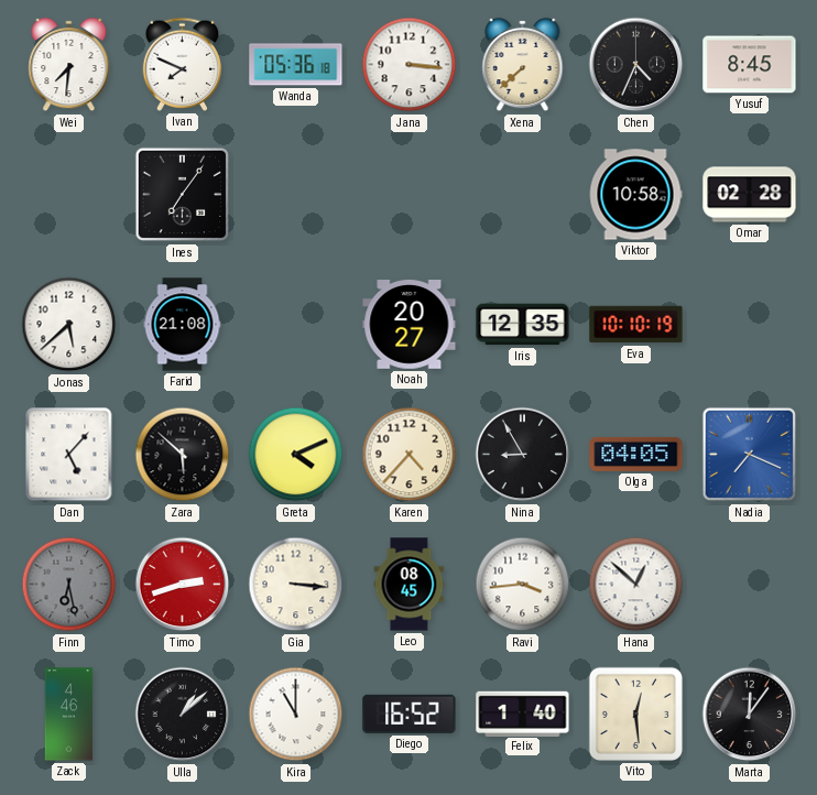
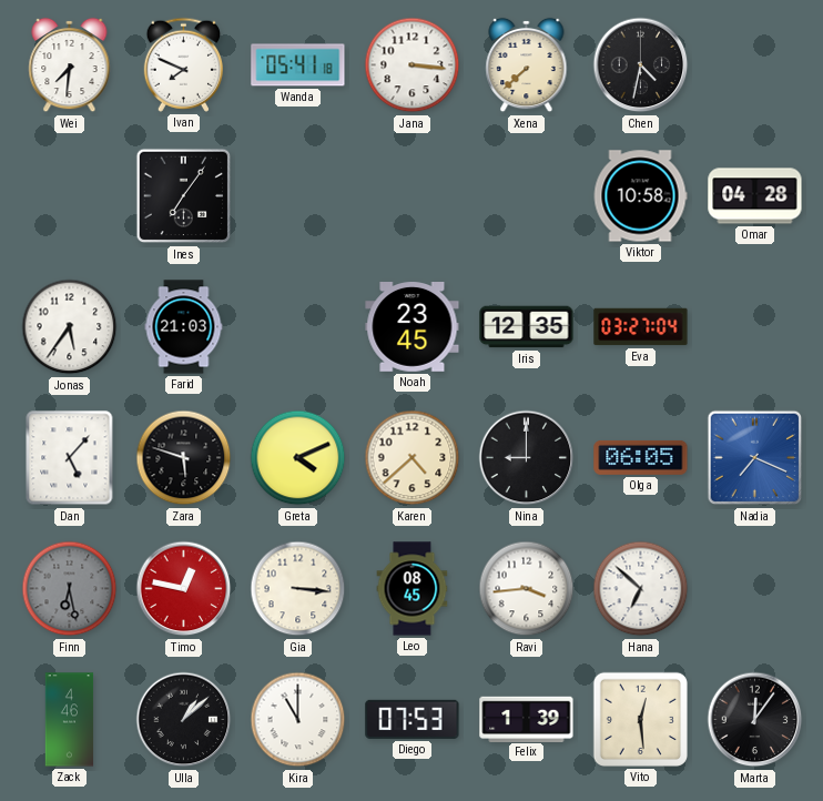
Wanda: 05:36 -> 05:41
Chen: 4:34 -> 4:32
Yusuf: 8:45 -> none
Omar: 02:28 -> 04:28
Jonas: 5:38 -> 5:36
Farid: 21:08 -> 21:03
Noah: 20:27 -> 23:45
Eva: 10:10 -> 03:27
Zara: 5:52 -> 5:48
Karen: 4:37 -> 4:38
Nina: 8:55 -> 9:00
Olga: 04:05 -> 06:05
Timo: 2:42 -> 12:47
Hana: 12:52 -> 6:52
Diego: 16:52 -> 07:53
Felix: 1:40 -> 1:39
